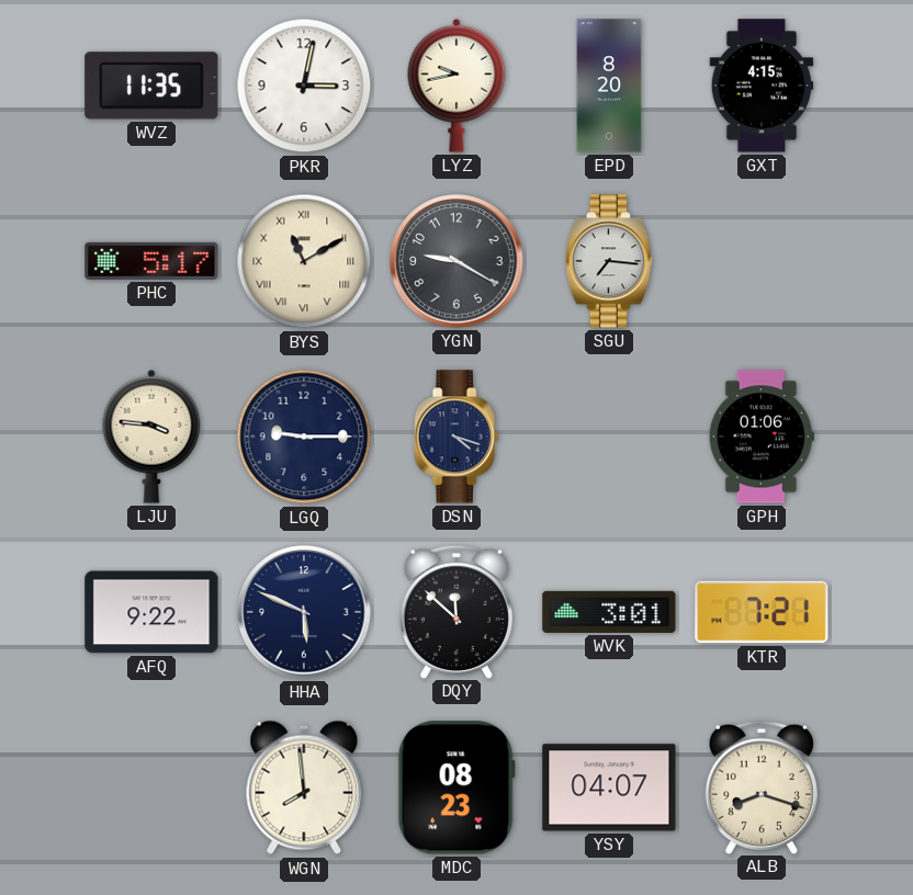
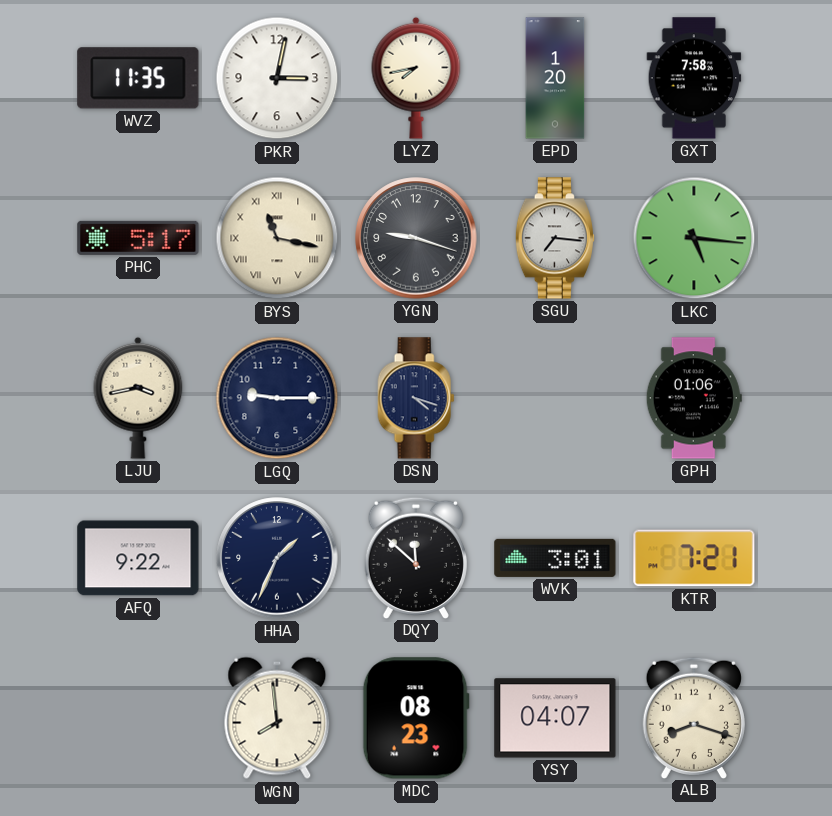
LYZ: 9:43 -> 7:43
EPD: 8:20 -> 1:20
GXT: 4:15 -> 7:58
BYS: 11:10 -> 11:17
YGN: 9:20 -> 9:18
LKC: none -> 5:16
LJU: 3:46 -> 3:43
HHA: 5:49 -> 1:34
